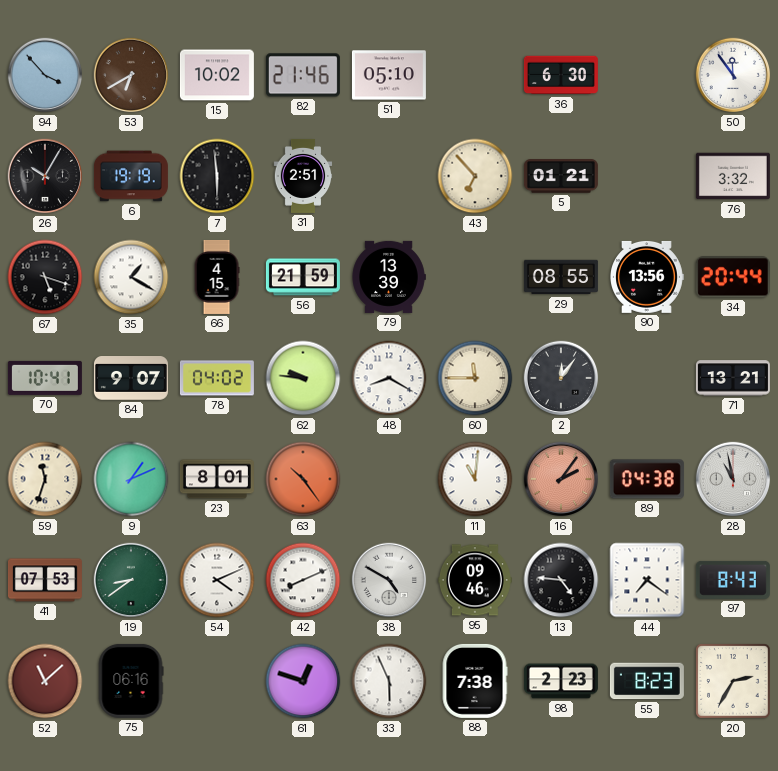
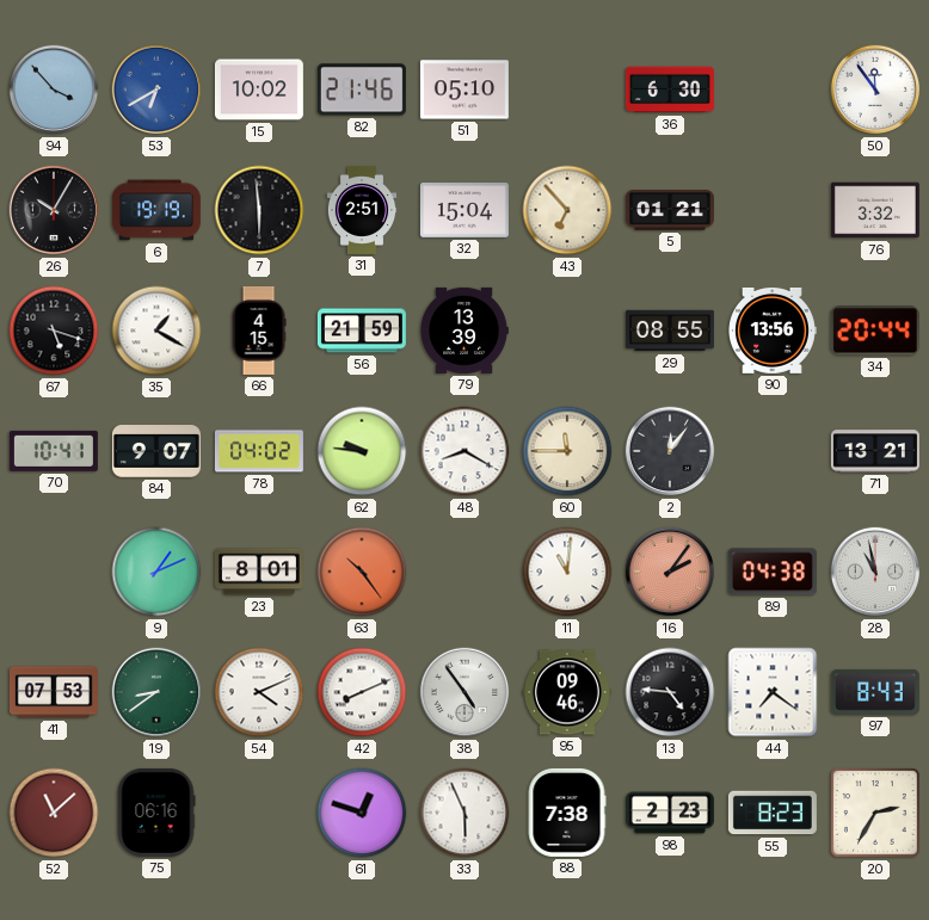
53 dial: brown -> blue
32: none -> 15:04
59: 11:33 -> none
38: 4:50 -> 4:54
